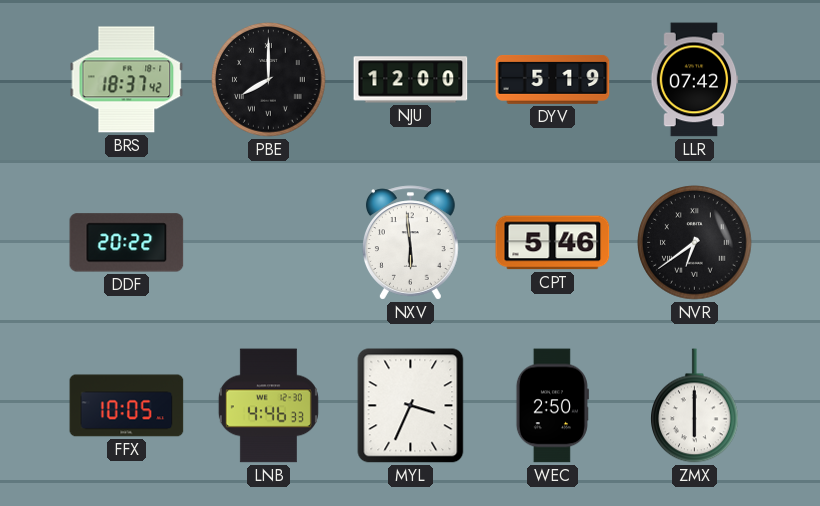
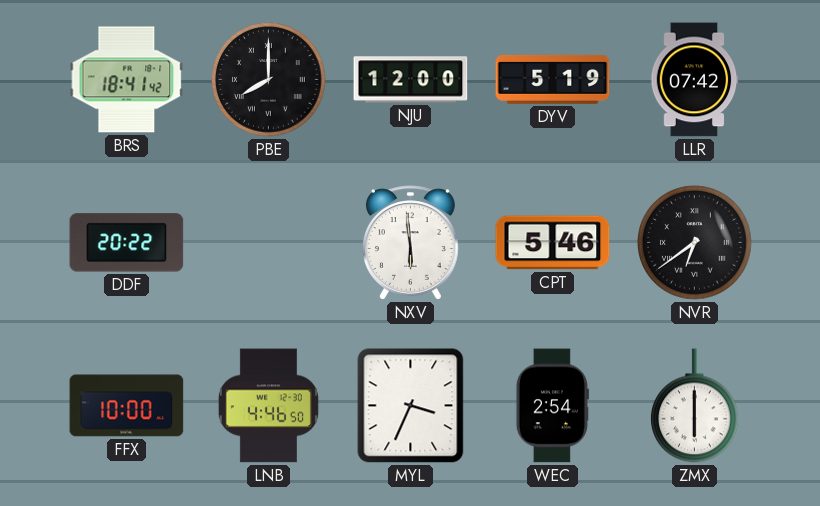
BRS: 18:37 -> 18:41
FFX: 10:05 -> 10:00
LNB: 4:46:33 -> 4:46:50
WEC: 2:50 -> 2:54
